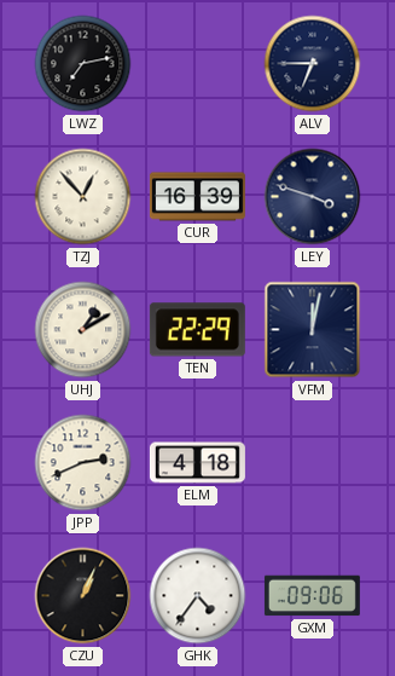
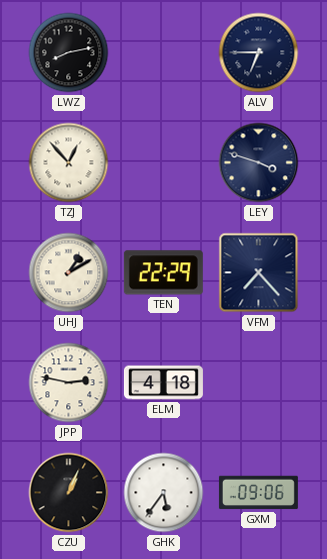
LWZ: 7:13 -> 8:13
CUR: 16:39 -> none
VFM: 12:02 -> 7:23
JPP: 2:41 -> 2:47
GHK: 4:36 -> 5:36
